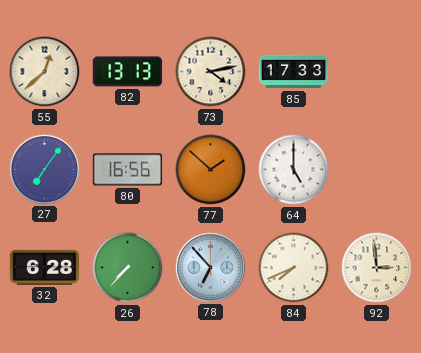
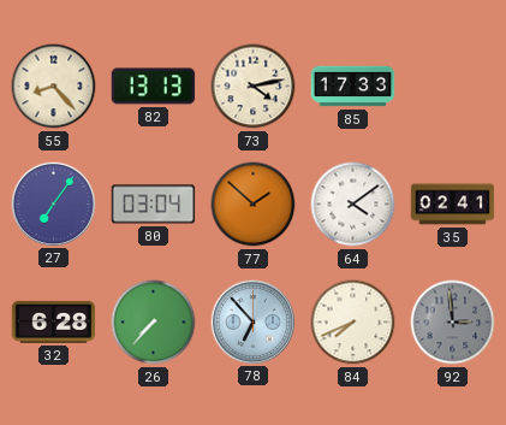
55: 12:38 -> 8:23
80: 16:56 -> 03:04
64: 5:00 -> 4:09
35: none -> 02:41
92 dial: cream -> grey
